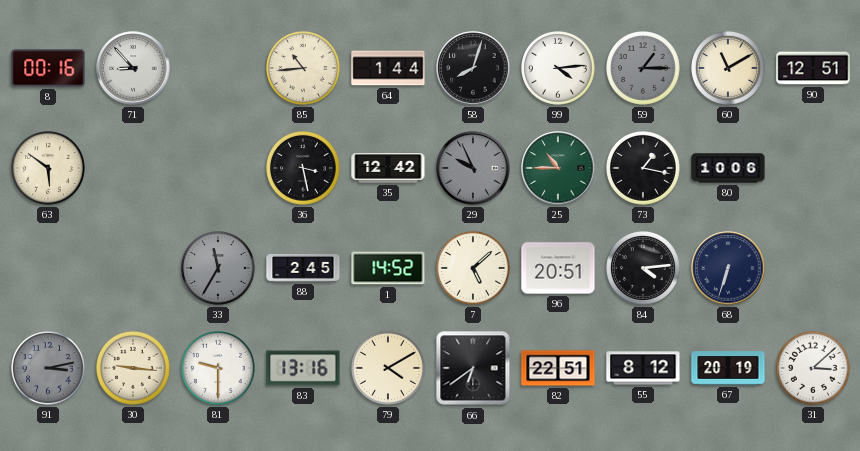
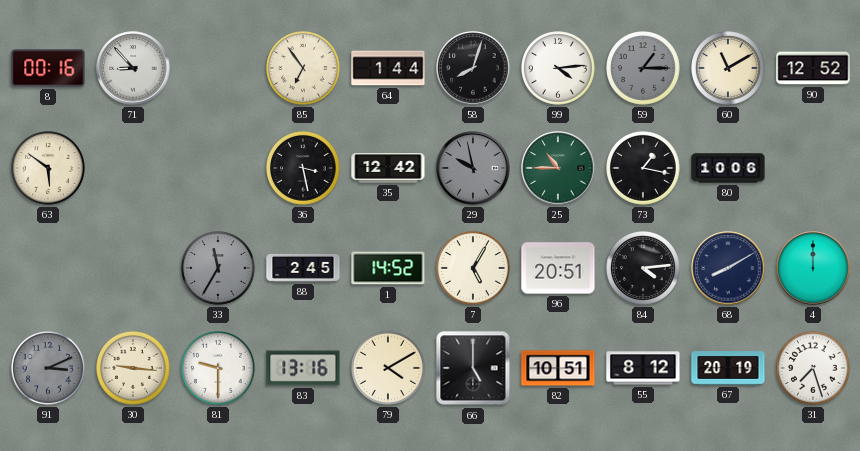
85: 10:44 -> 6:54
90: 12:51 -> 12:52
29: 9:56 -> 9:58
7: 5:08 -> 5:05
68: 6:33 -> 8:10
4: none -> 12:00
91: 3:13 -> 3:11
66: 6:39 -> 5:00
82: 22:51 -> 10:51
31: 3:08 -> 7:27
